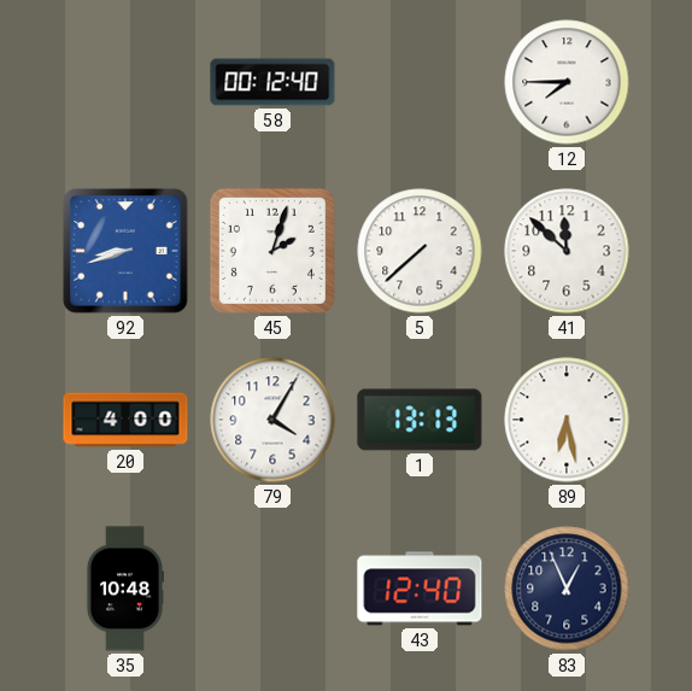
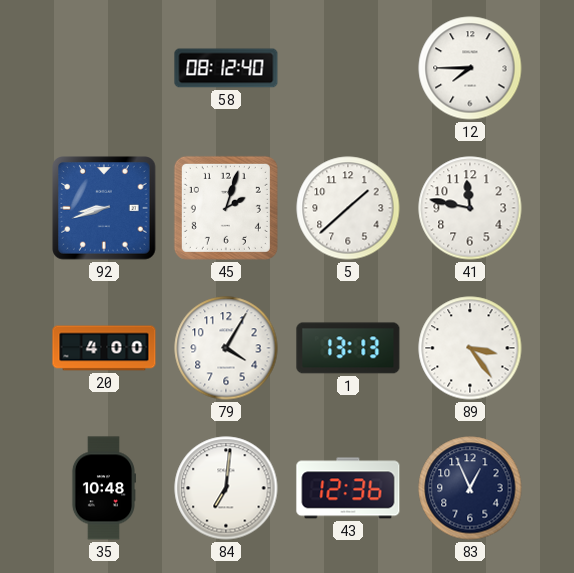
58: 00:12 -> 08:12
5: 7:38 -> 1:38
41: 11:52 -> 11:47
89: 6:28 -> 3:24
84: none -> 7:01
43: 12:40 -> 12:36
